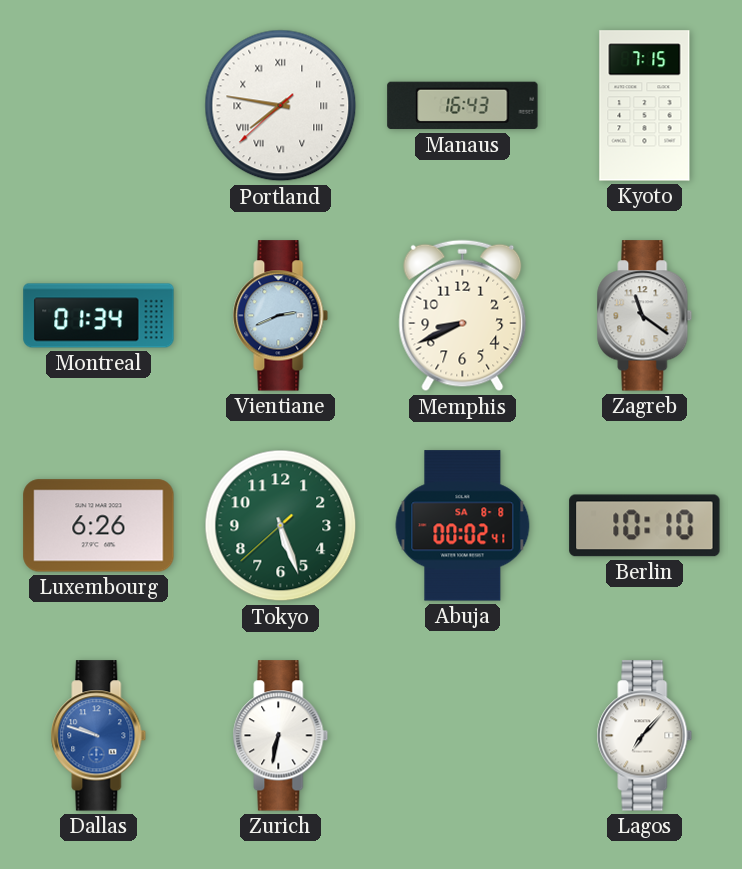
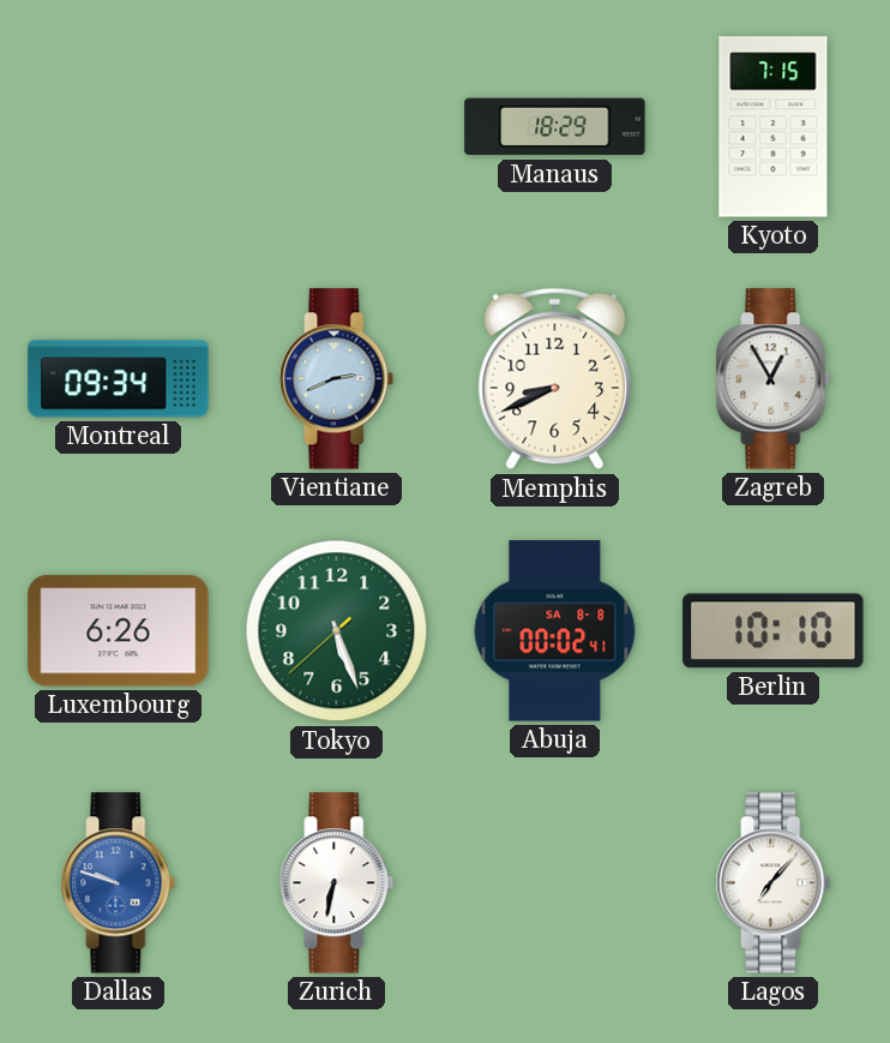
Portland: 7:46 -> none
Manaus: 16:43 -> 18:29
Montreal: 01:34 -> 09:34
Zagreb: 11:21 -> 12:55
